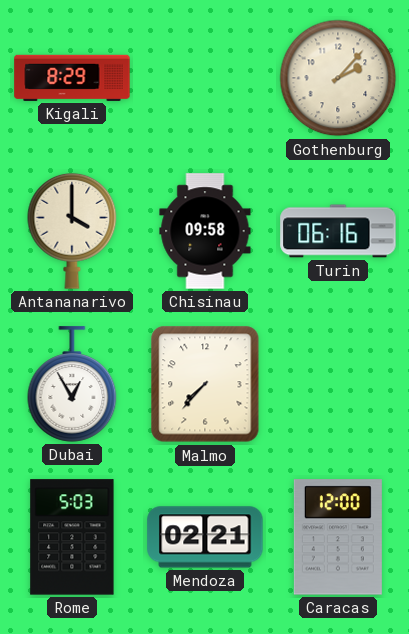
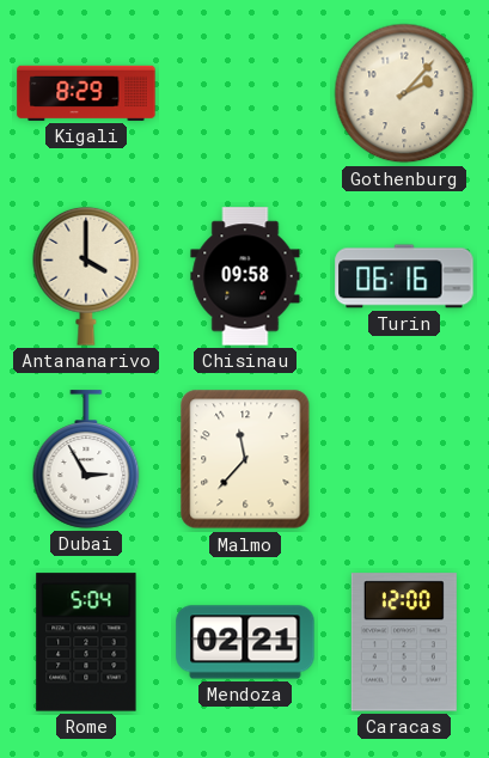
Dubai: 12:55 -> 2:55
Malmo: 7:37 -> 11:37
Rome: 5:03 -> 5:04
